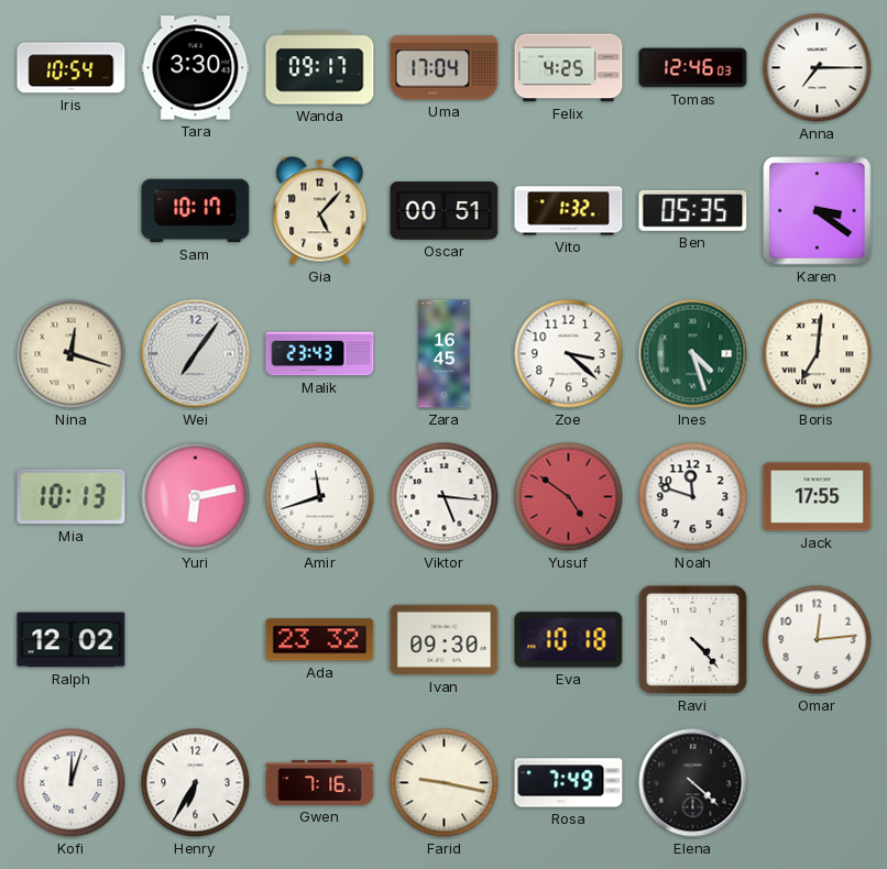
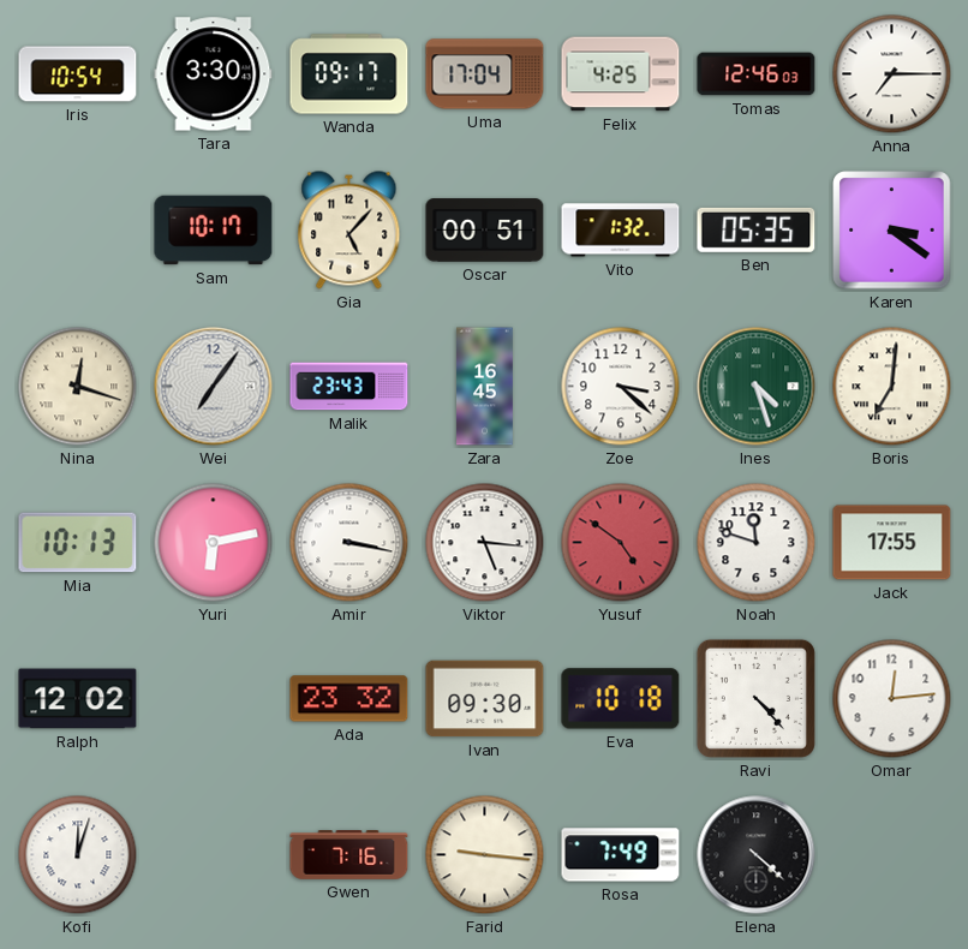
Amir: 11:42 -> 3:17
Henry: 6:35 -> none
Farid: 9:17 -> 9:16
